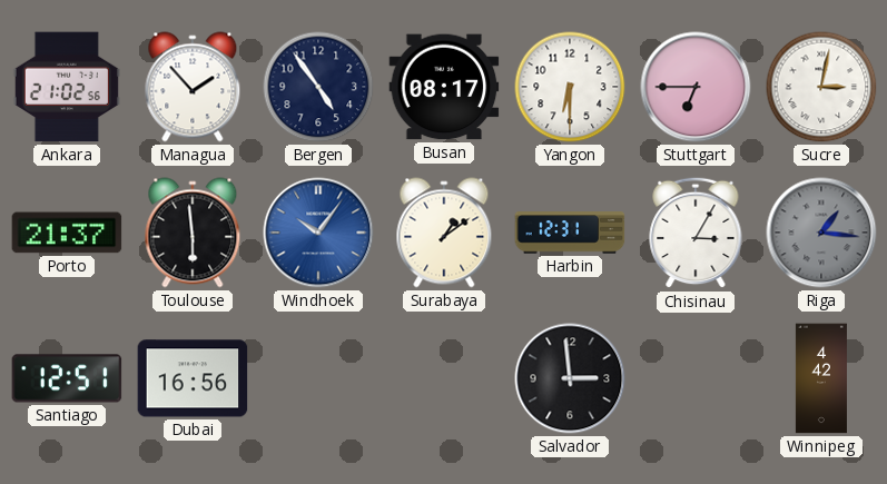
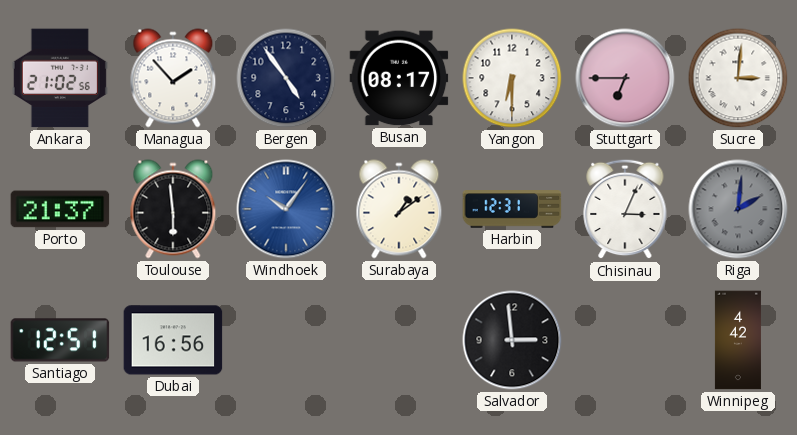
Sucre: 3:02 -> 3:01
Chisinau: 3:05 -> 3:04
Riga: 1:16 -> 2:01
